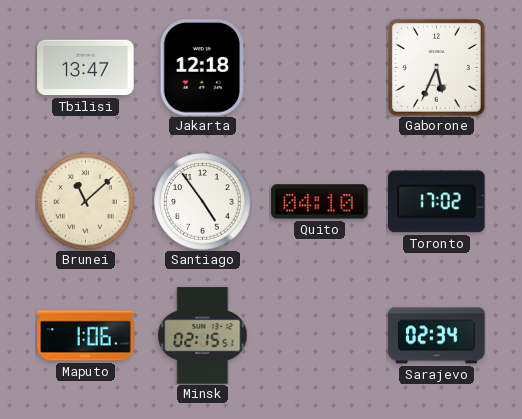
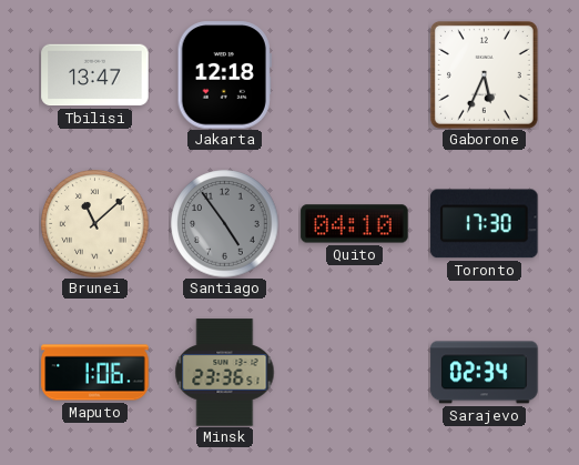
Santiago dial: white -> grey
Toronto: 17:02 -> 17:30
Minsk: 02:15 -> 23:36
